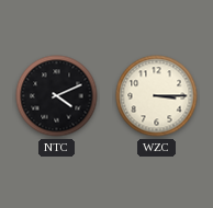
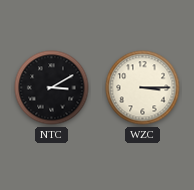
NTC: 4:11 -> 3:10
